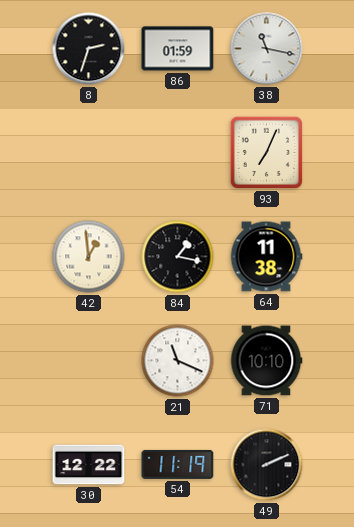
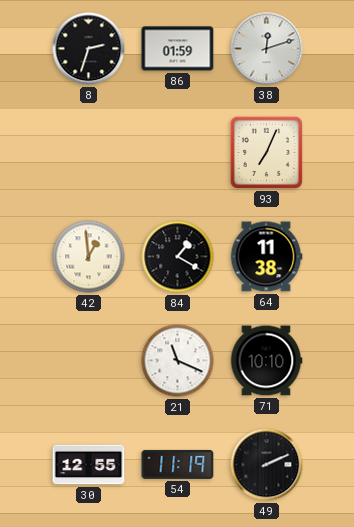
38: 11:17 -> 12:12
84: 1:17 -> 1:20
30: 12:22 -> 12:55
